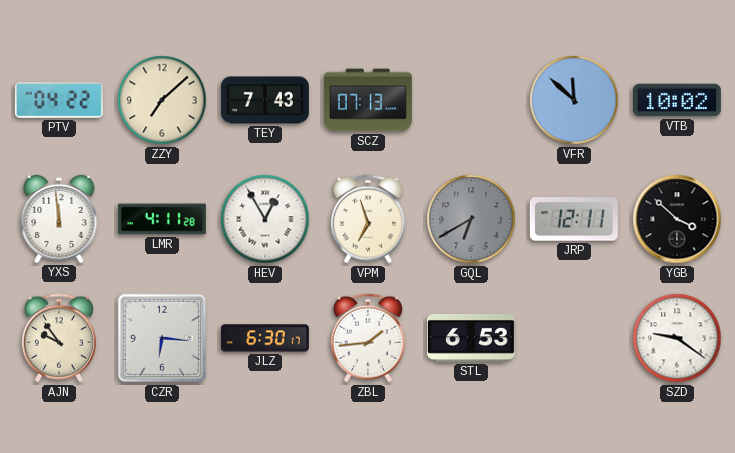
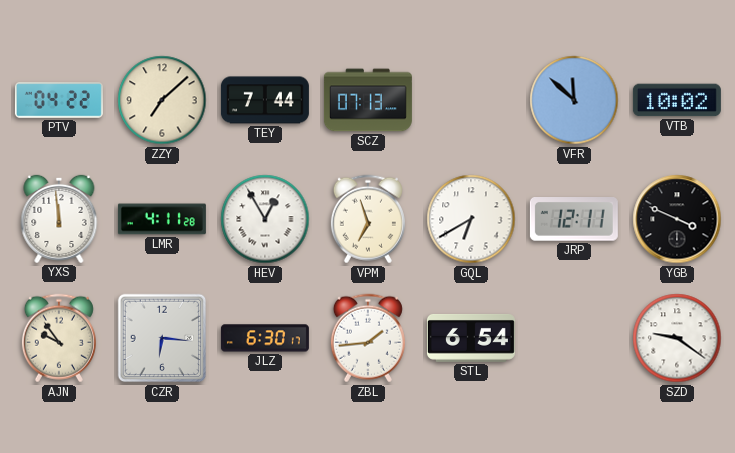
TEY: 7:43 -> 7:44
GQL dial: grey -> white
YGB: 3:52 -> 3:49
STL: 6:53 -> 6:54
